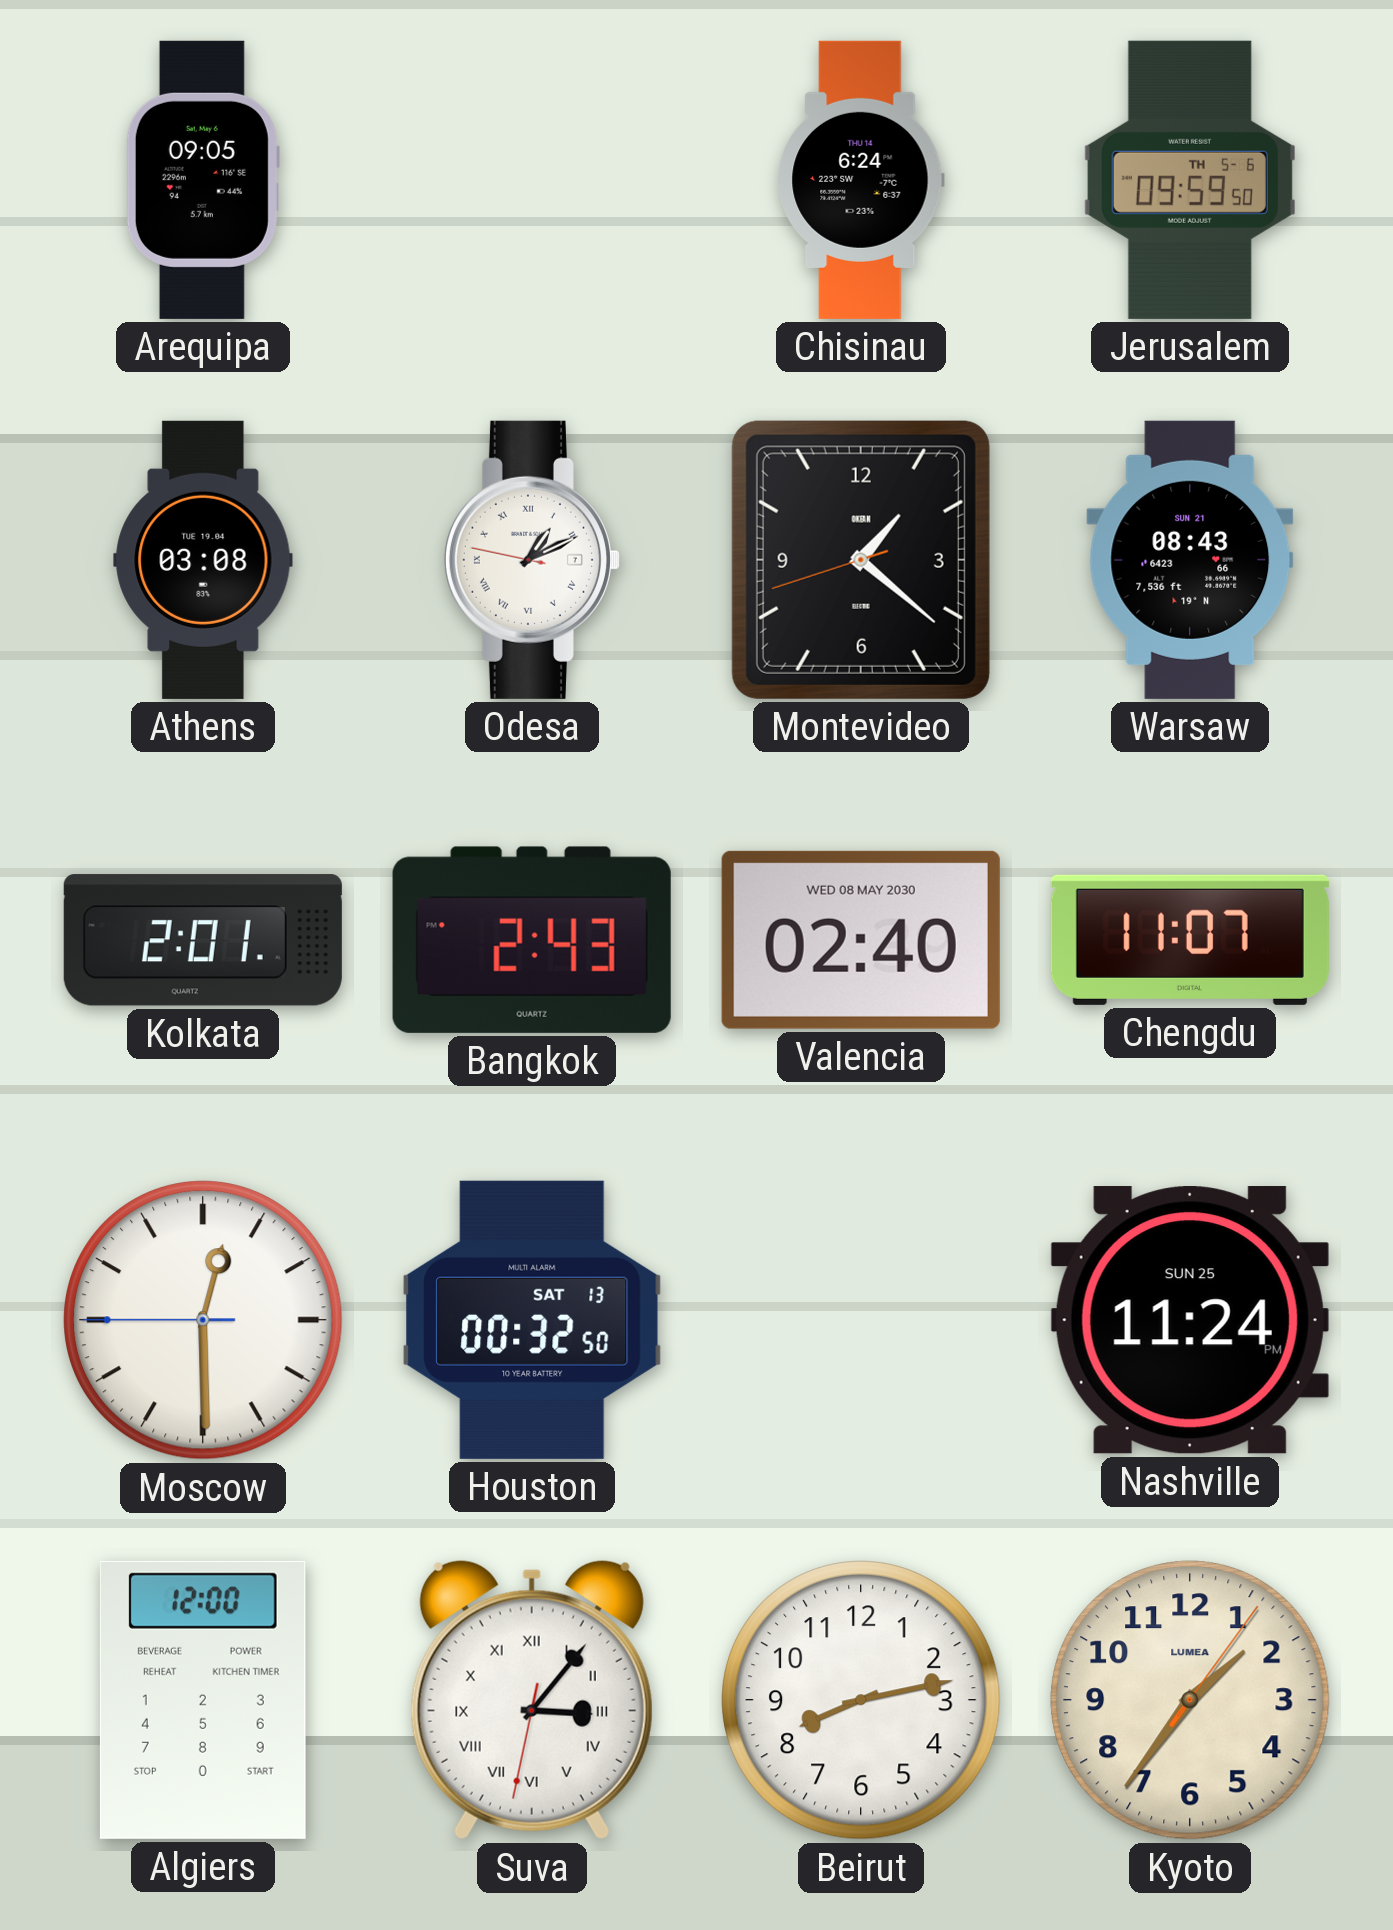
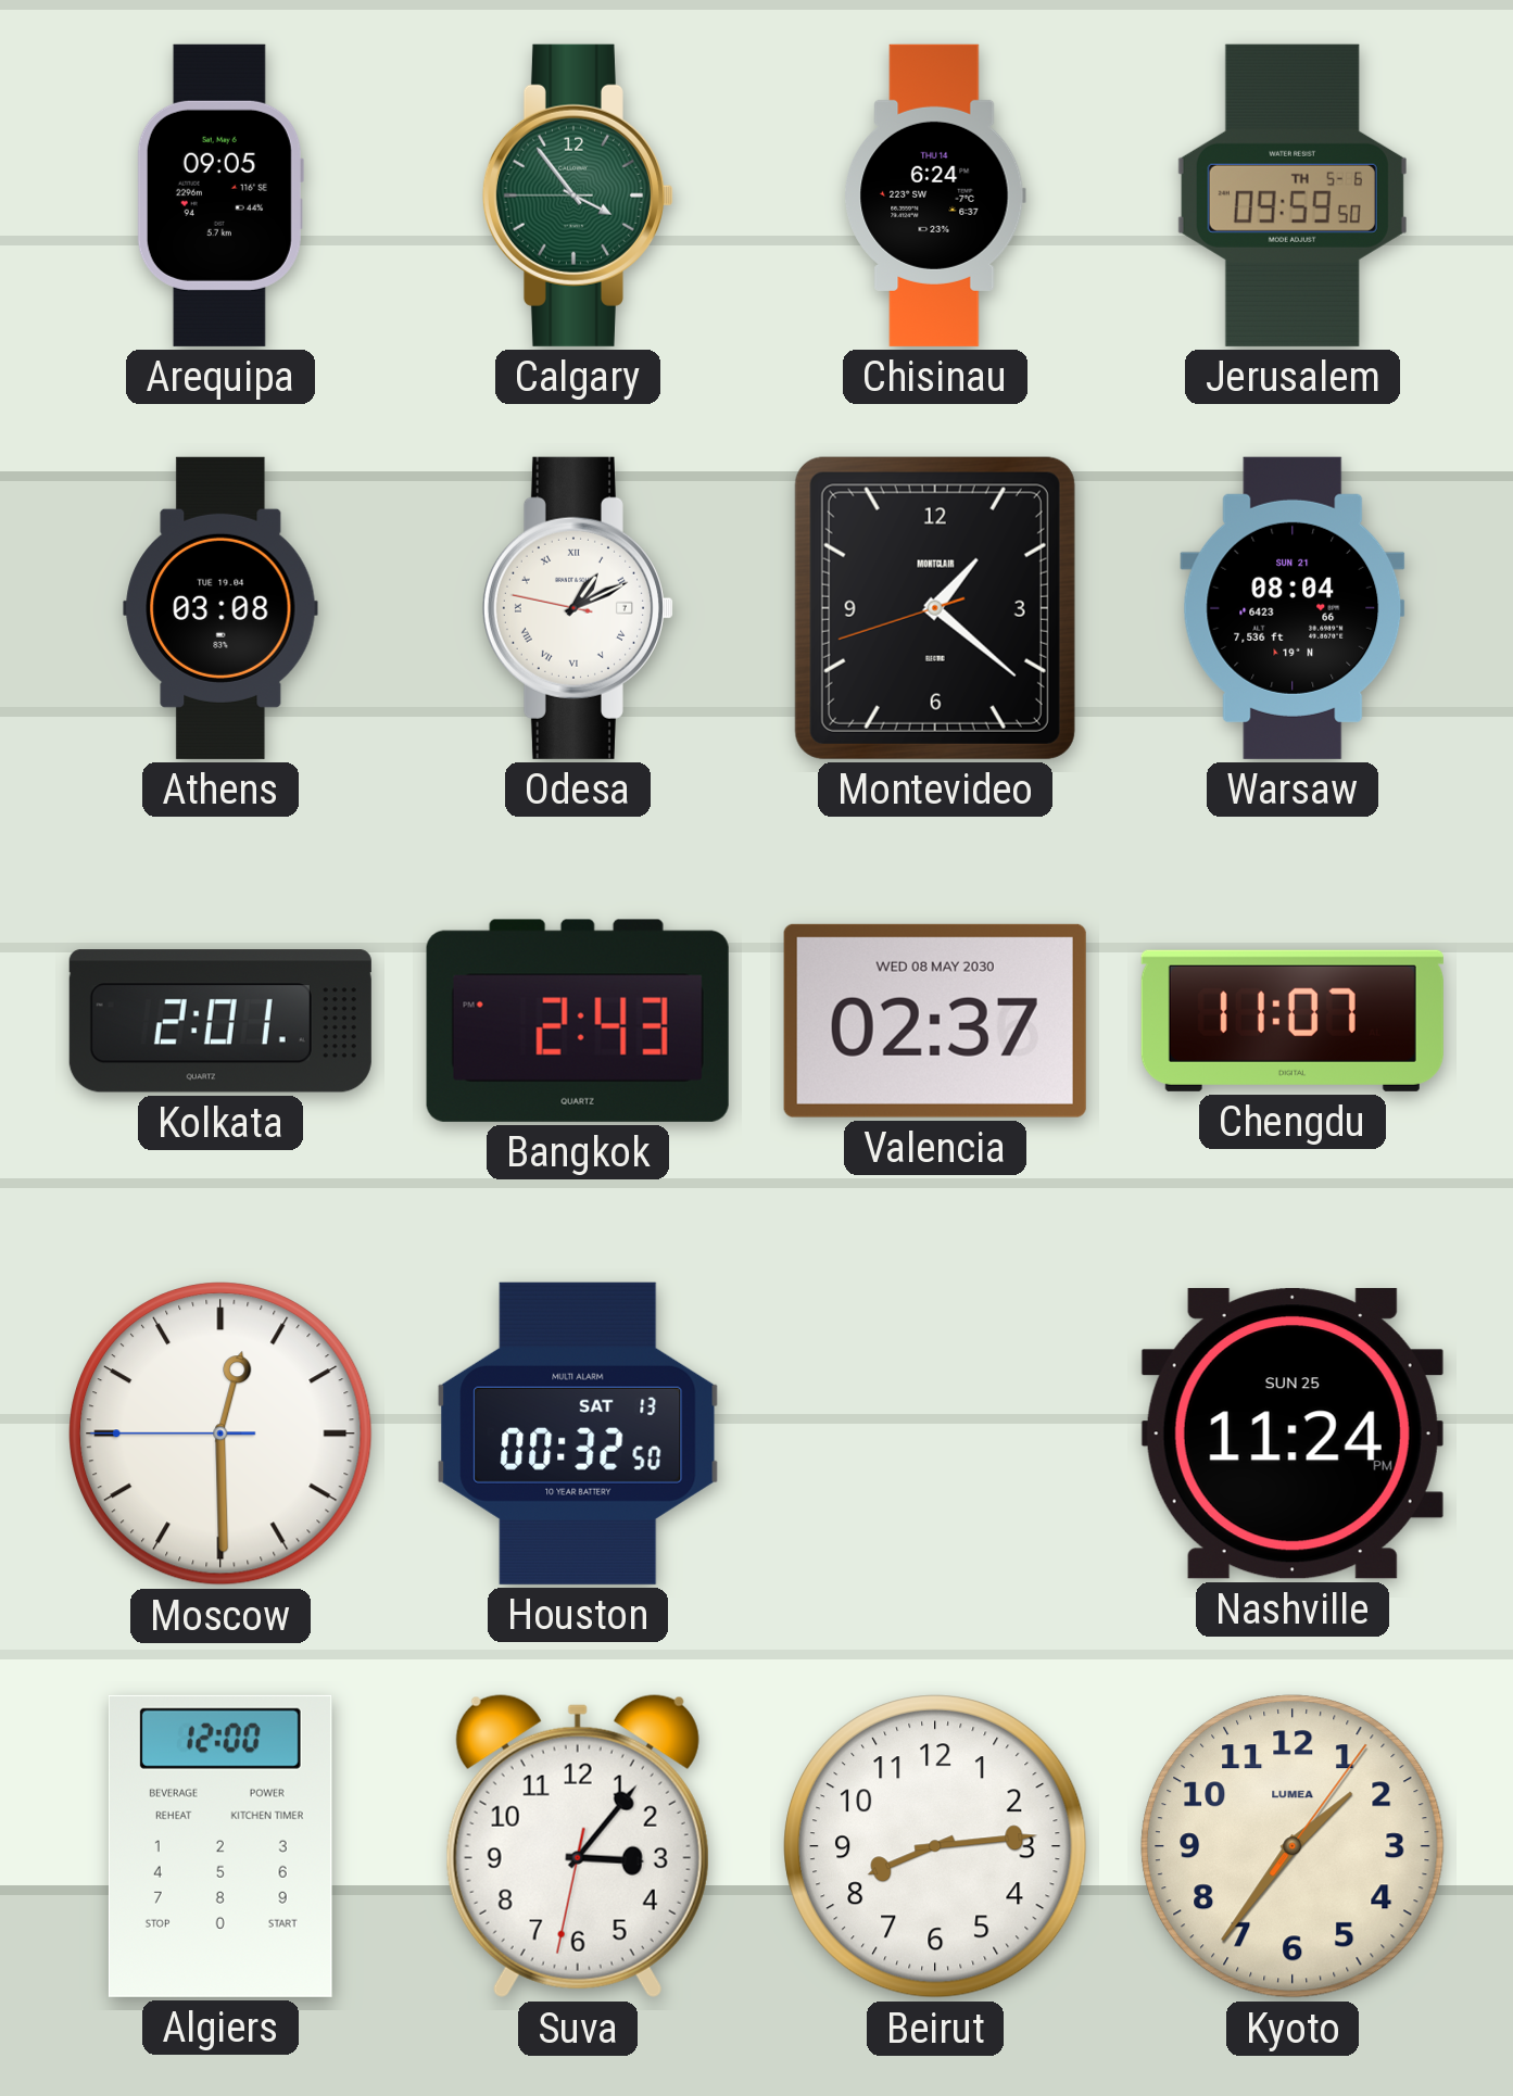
Calgary: none -> 3:53
Montevideo brand: OKEAN -> MONTCLAIR
Warsaw: 08:43 -> 08:04
Valencia: 02:40 -> 02:37
Suva numerals: Roman -> Arabic
Beirut: 8:13 -> 8:14
